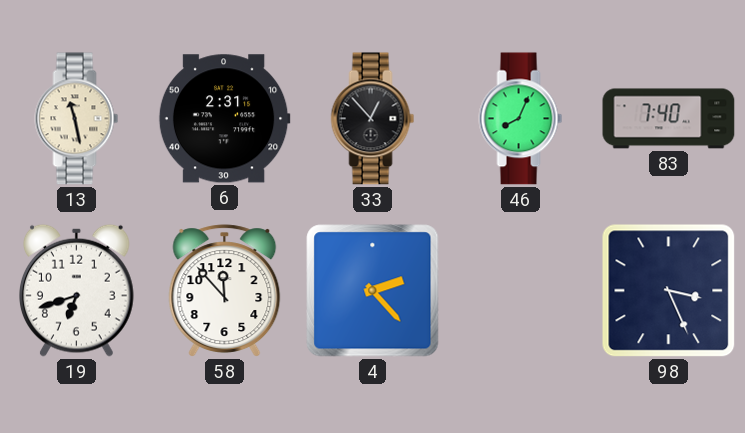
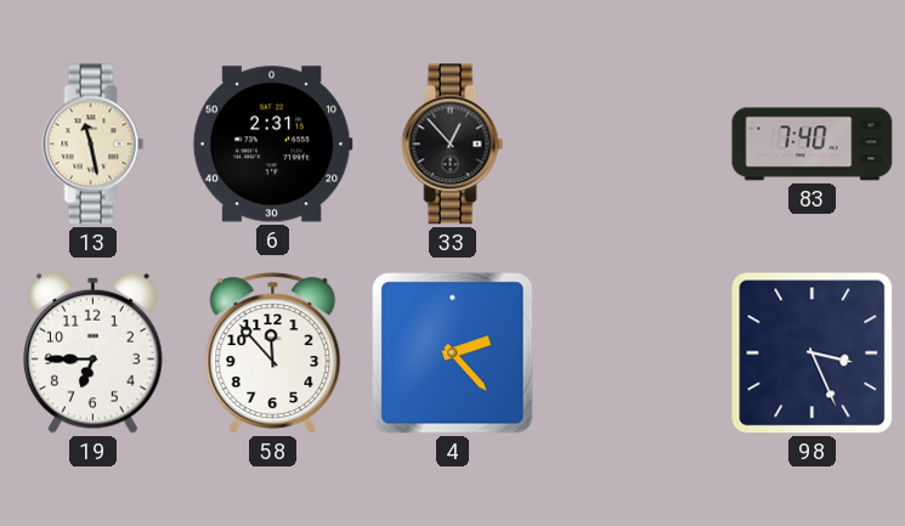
46: 8:04 -> none
19: 6:42 -> 6:45
